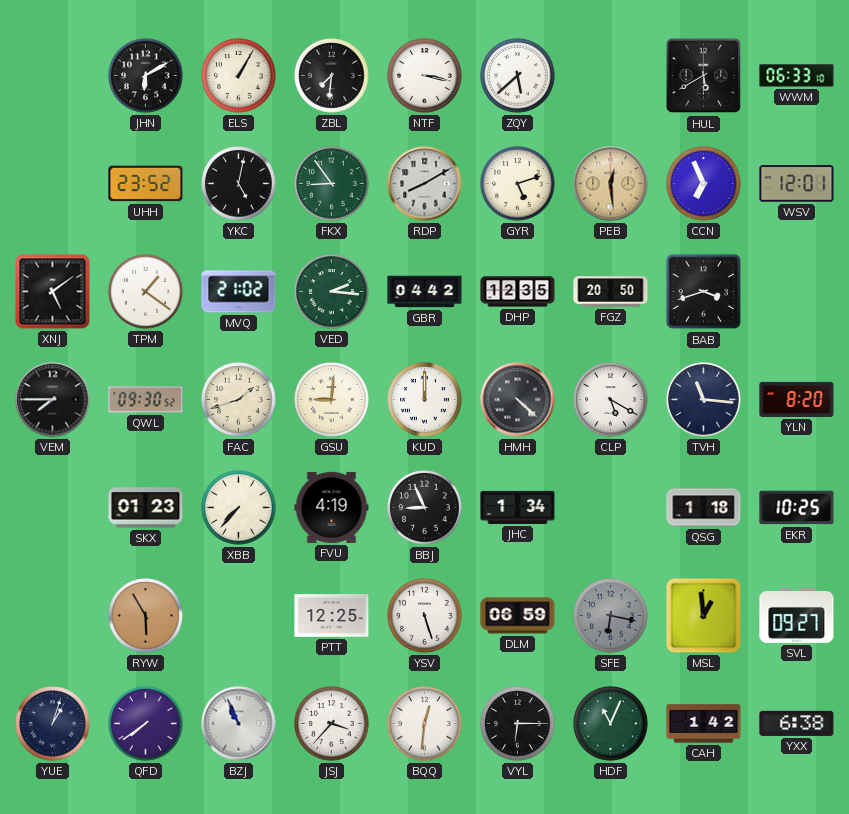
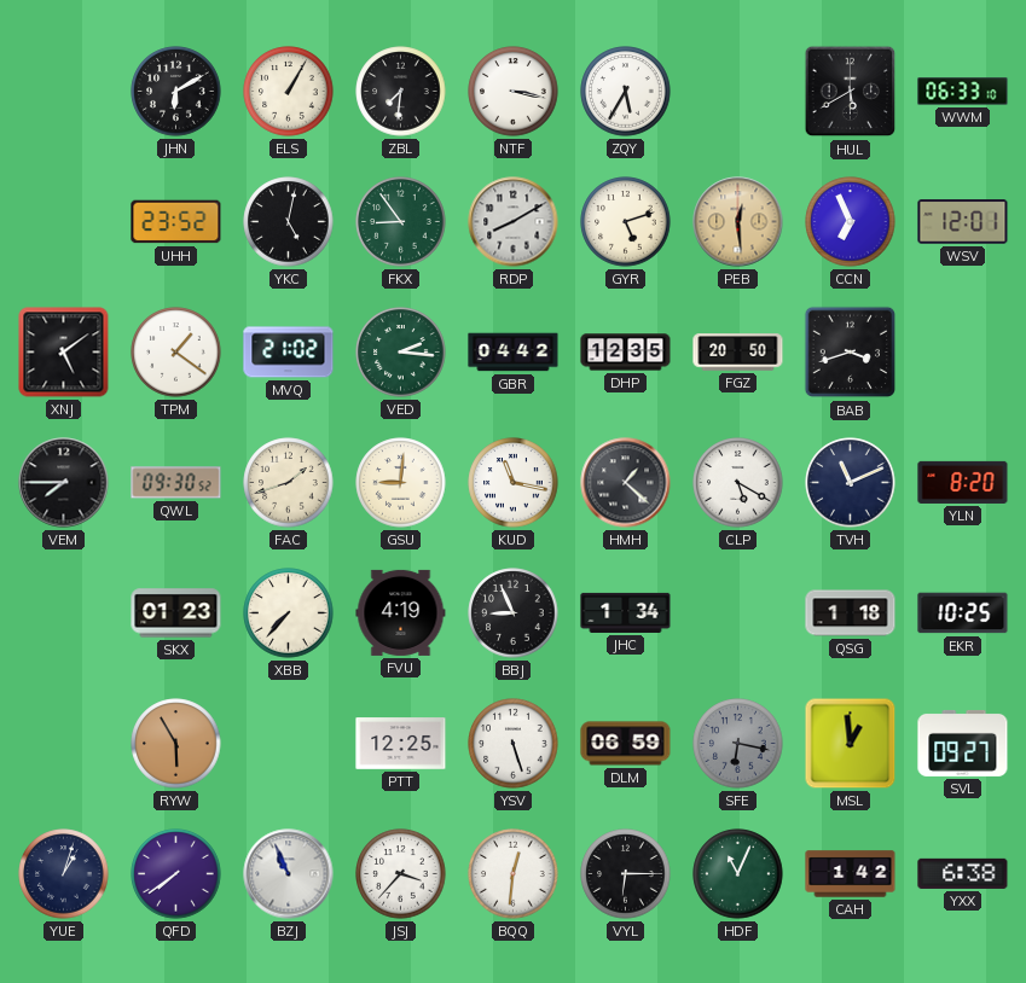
ZQY: 5:38 -> 5:35
KUD: 12:00 -> 11:17
HMH: 4:22 -> 1:22
TVH: 11:16 -> 11:11
